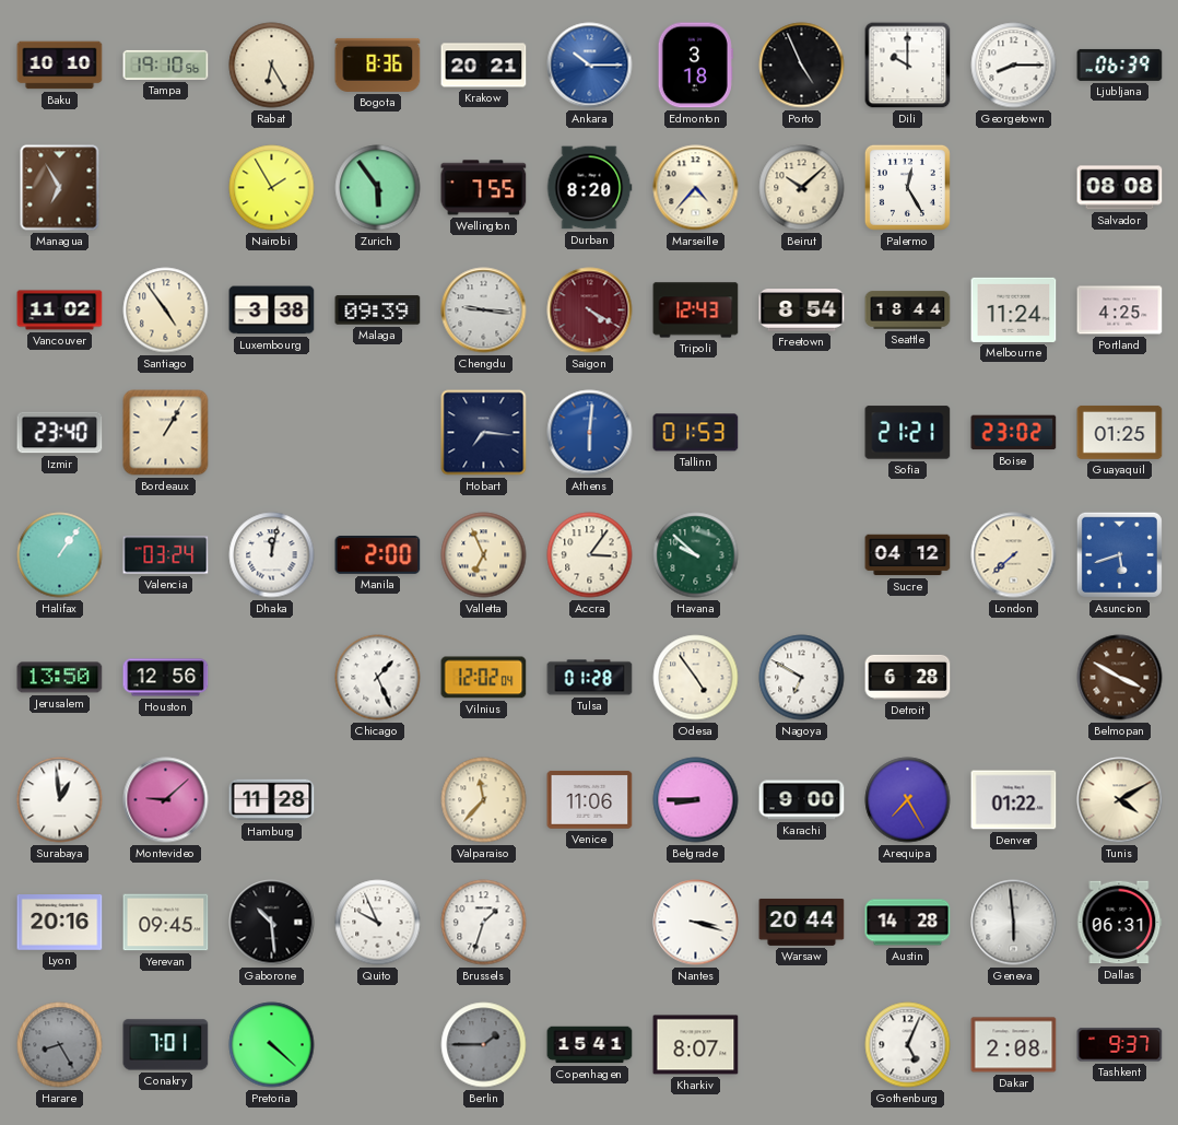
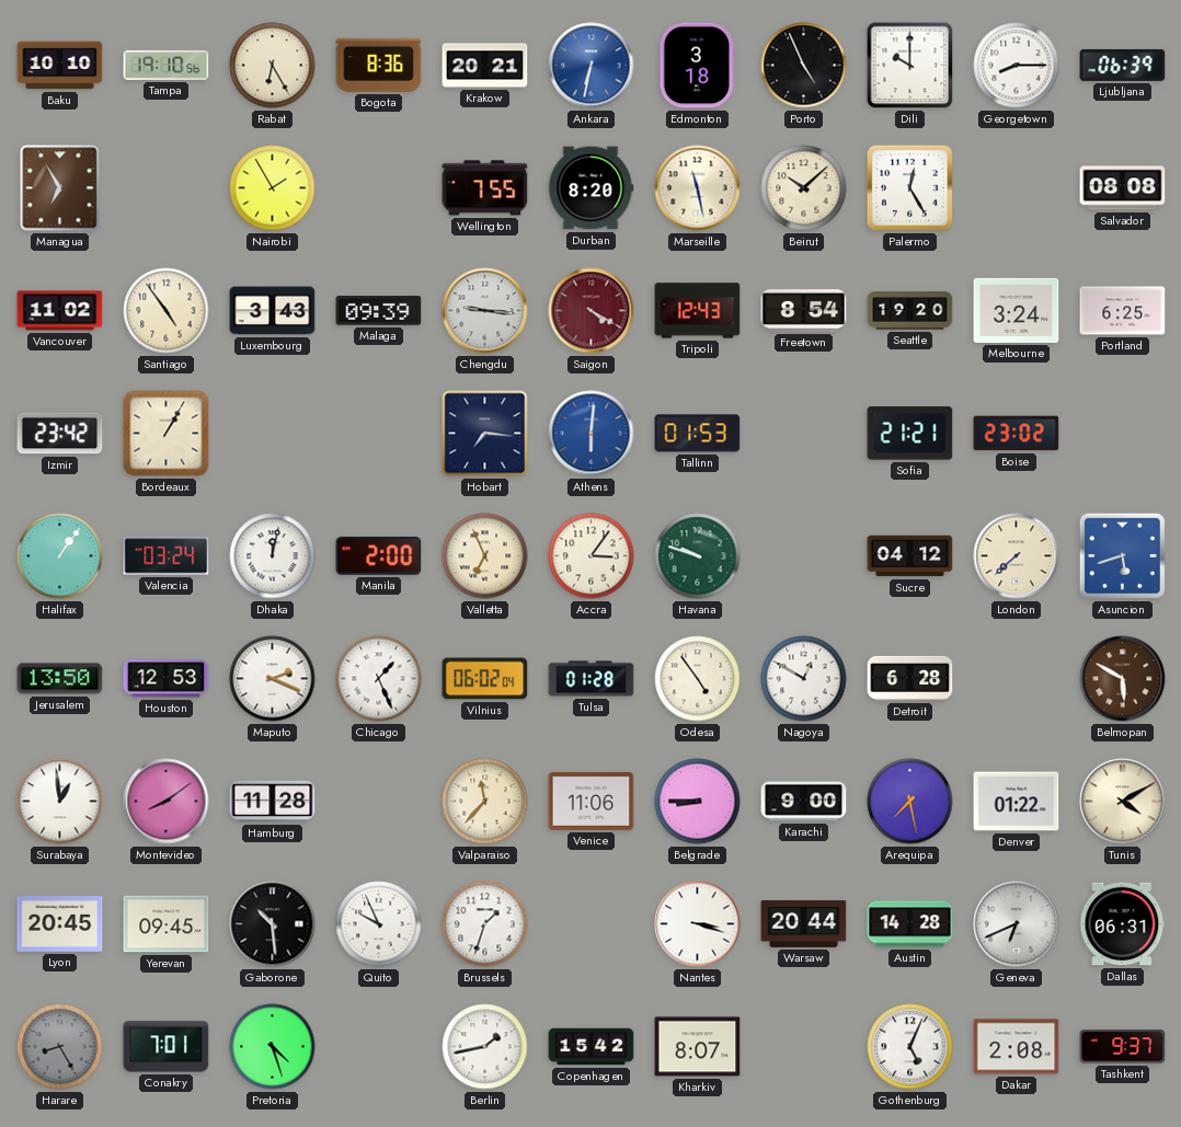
Ankara: 10:15 -> 6:32
Zurich: 5:54 -> none
Marseille: 4:37 -> 11:28
Luxembourg: 3:38 -> 3:43
Seattle: 18:44 -> 19:20
Melbourne: 11:24 -> 3:24
Portland: 4:25 -> 6:25
Izmir: 23:40 -> 23:42
Guayaquil: 01:25 -> none
Havana: 9:52 -> 9:48
Houston: 12:56 -> 12:53
Maputo: none -> 2:19
Vilnius: 12:02 -> 06:02
Nagoya: 6:50 -> 12:50
Belmopan: 3:50 -> 5:50
Montevideo: 9:08 -> 8:09
Arequipa: 7:25 -> 7:28
Lyon: 20:16 -> 20:45
Geneva: 5:59 -> 6:41
Pretoria: 4:22 -> 4:27
Berlin: 1:45 -> 1:43
Berlin dial: grey -> white
Copenhagen: 15:41 -> 15:42
